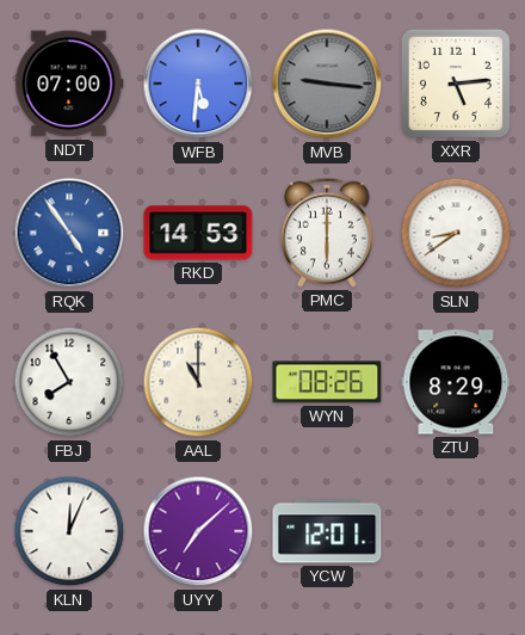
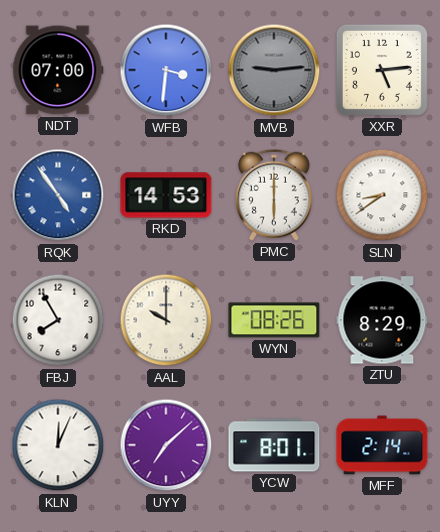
WFB: 5:31 -> 3:31
MVB: 9:16 -> 9:14
AAL: 11:00 -> 10:00
YCW: 12:01 -> 8:01
MFF: none -> 2:14
